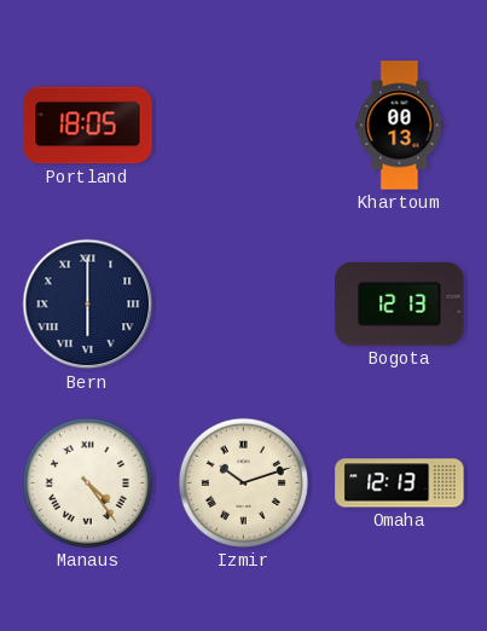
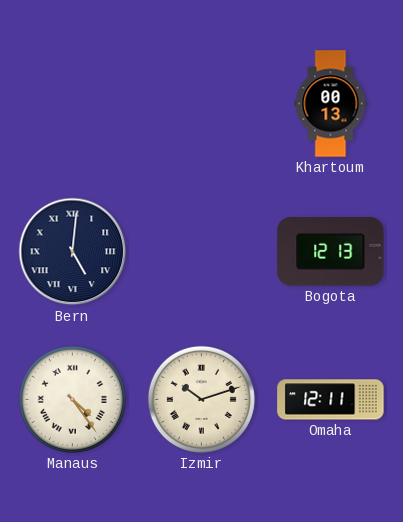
Portland: 18:05 -> none
Bern: 6:00 -> 5:01
Omaha: 12:13 -> 12:11
